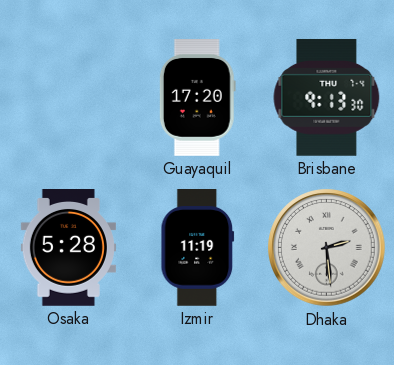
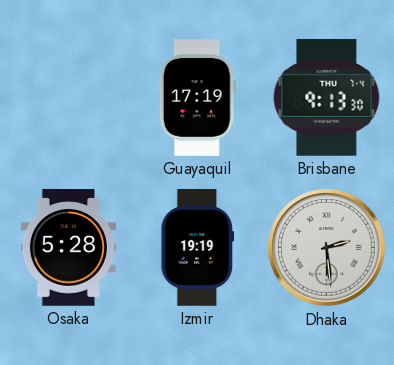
Guayaquil: 17:20 -> 17:19
Izmir: 11:19 -> 19:19
